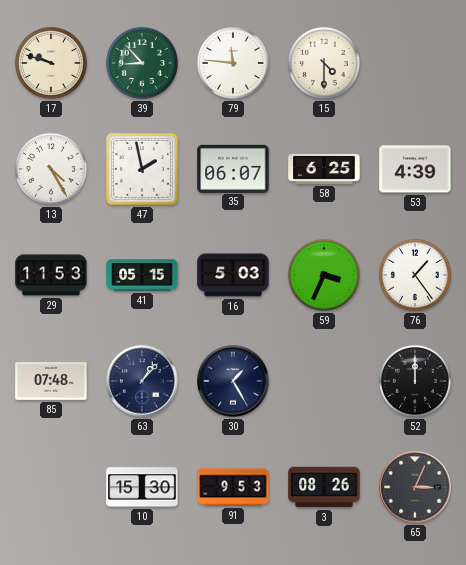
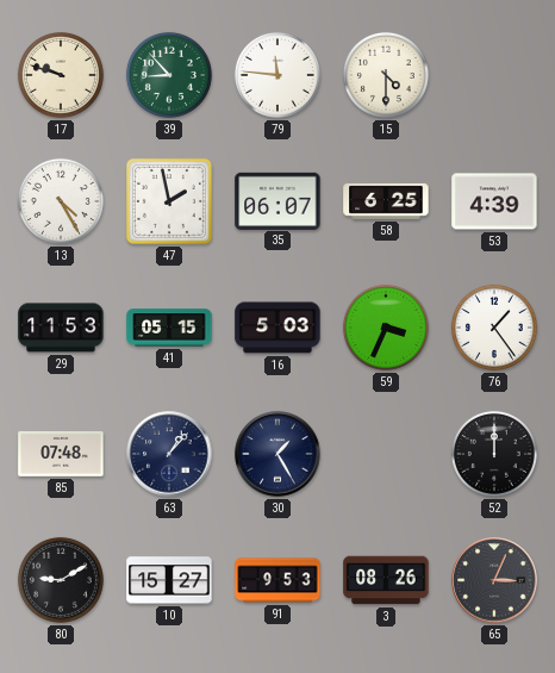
80: none -> 9:10
10: 15:30 -> 15:27
